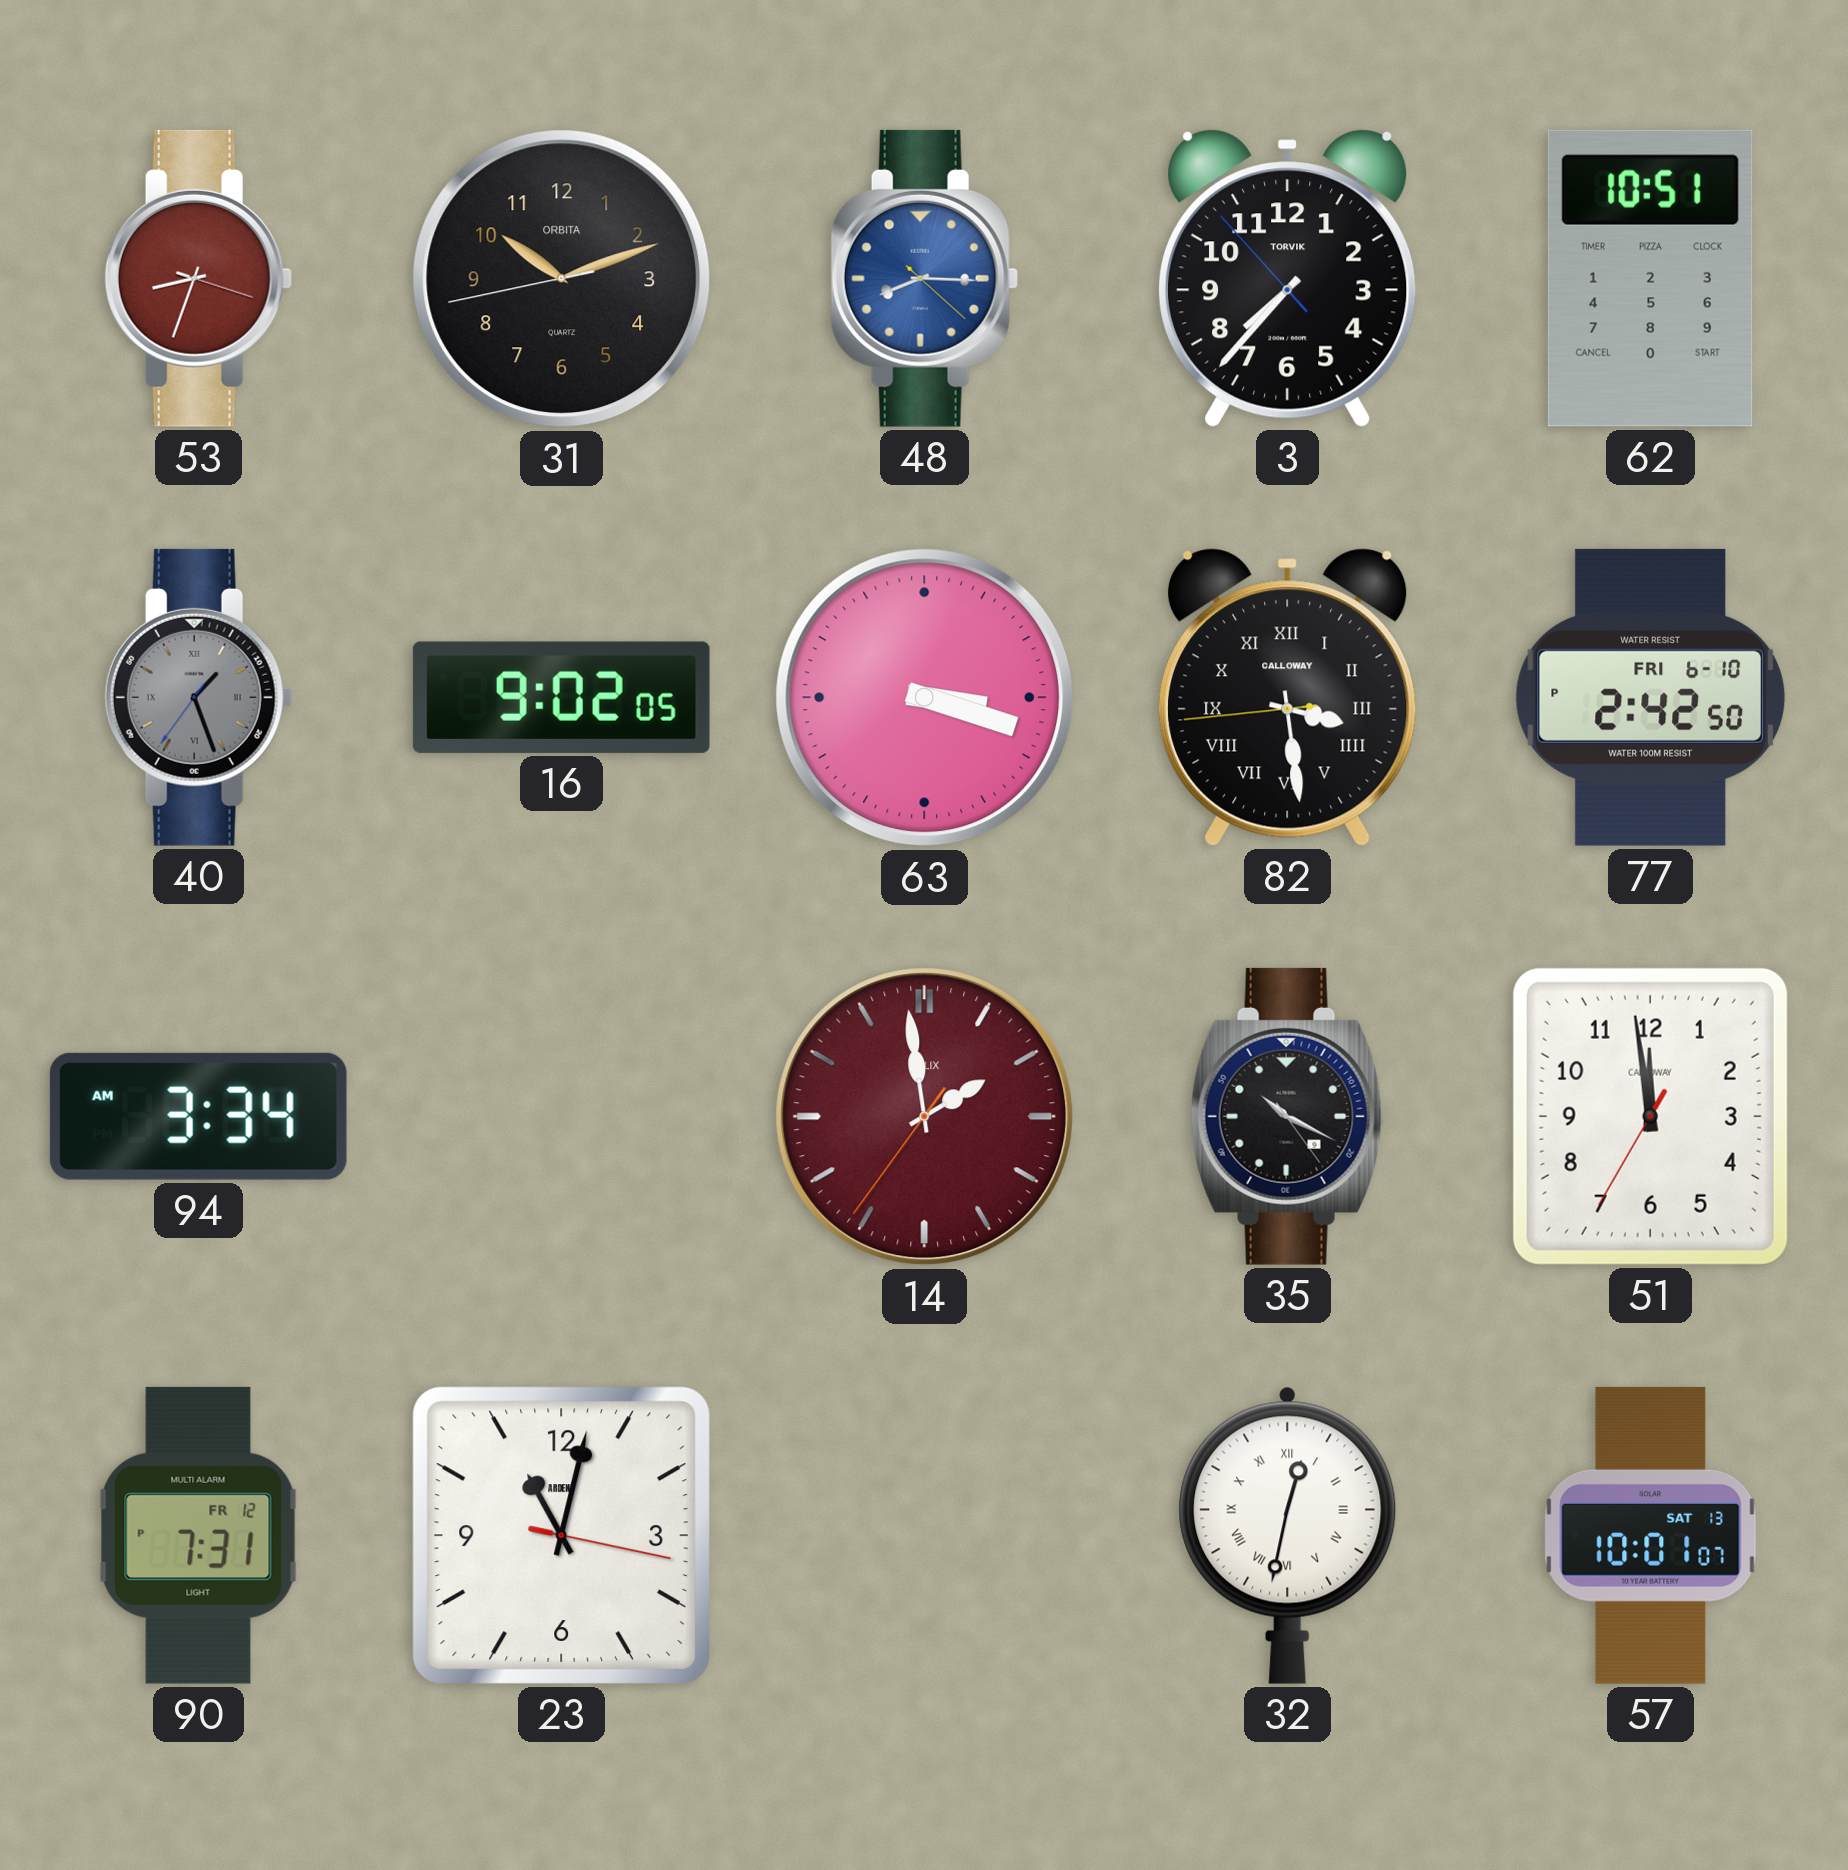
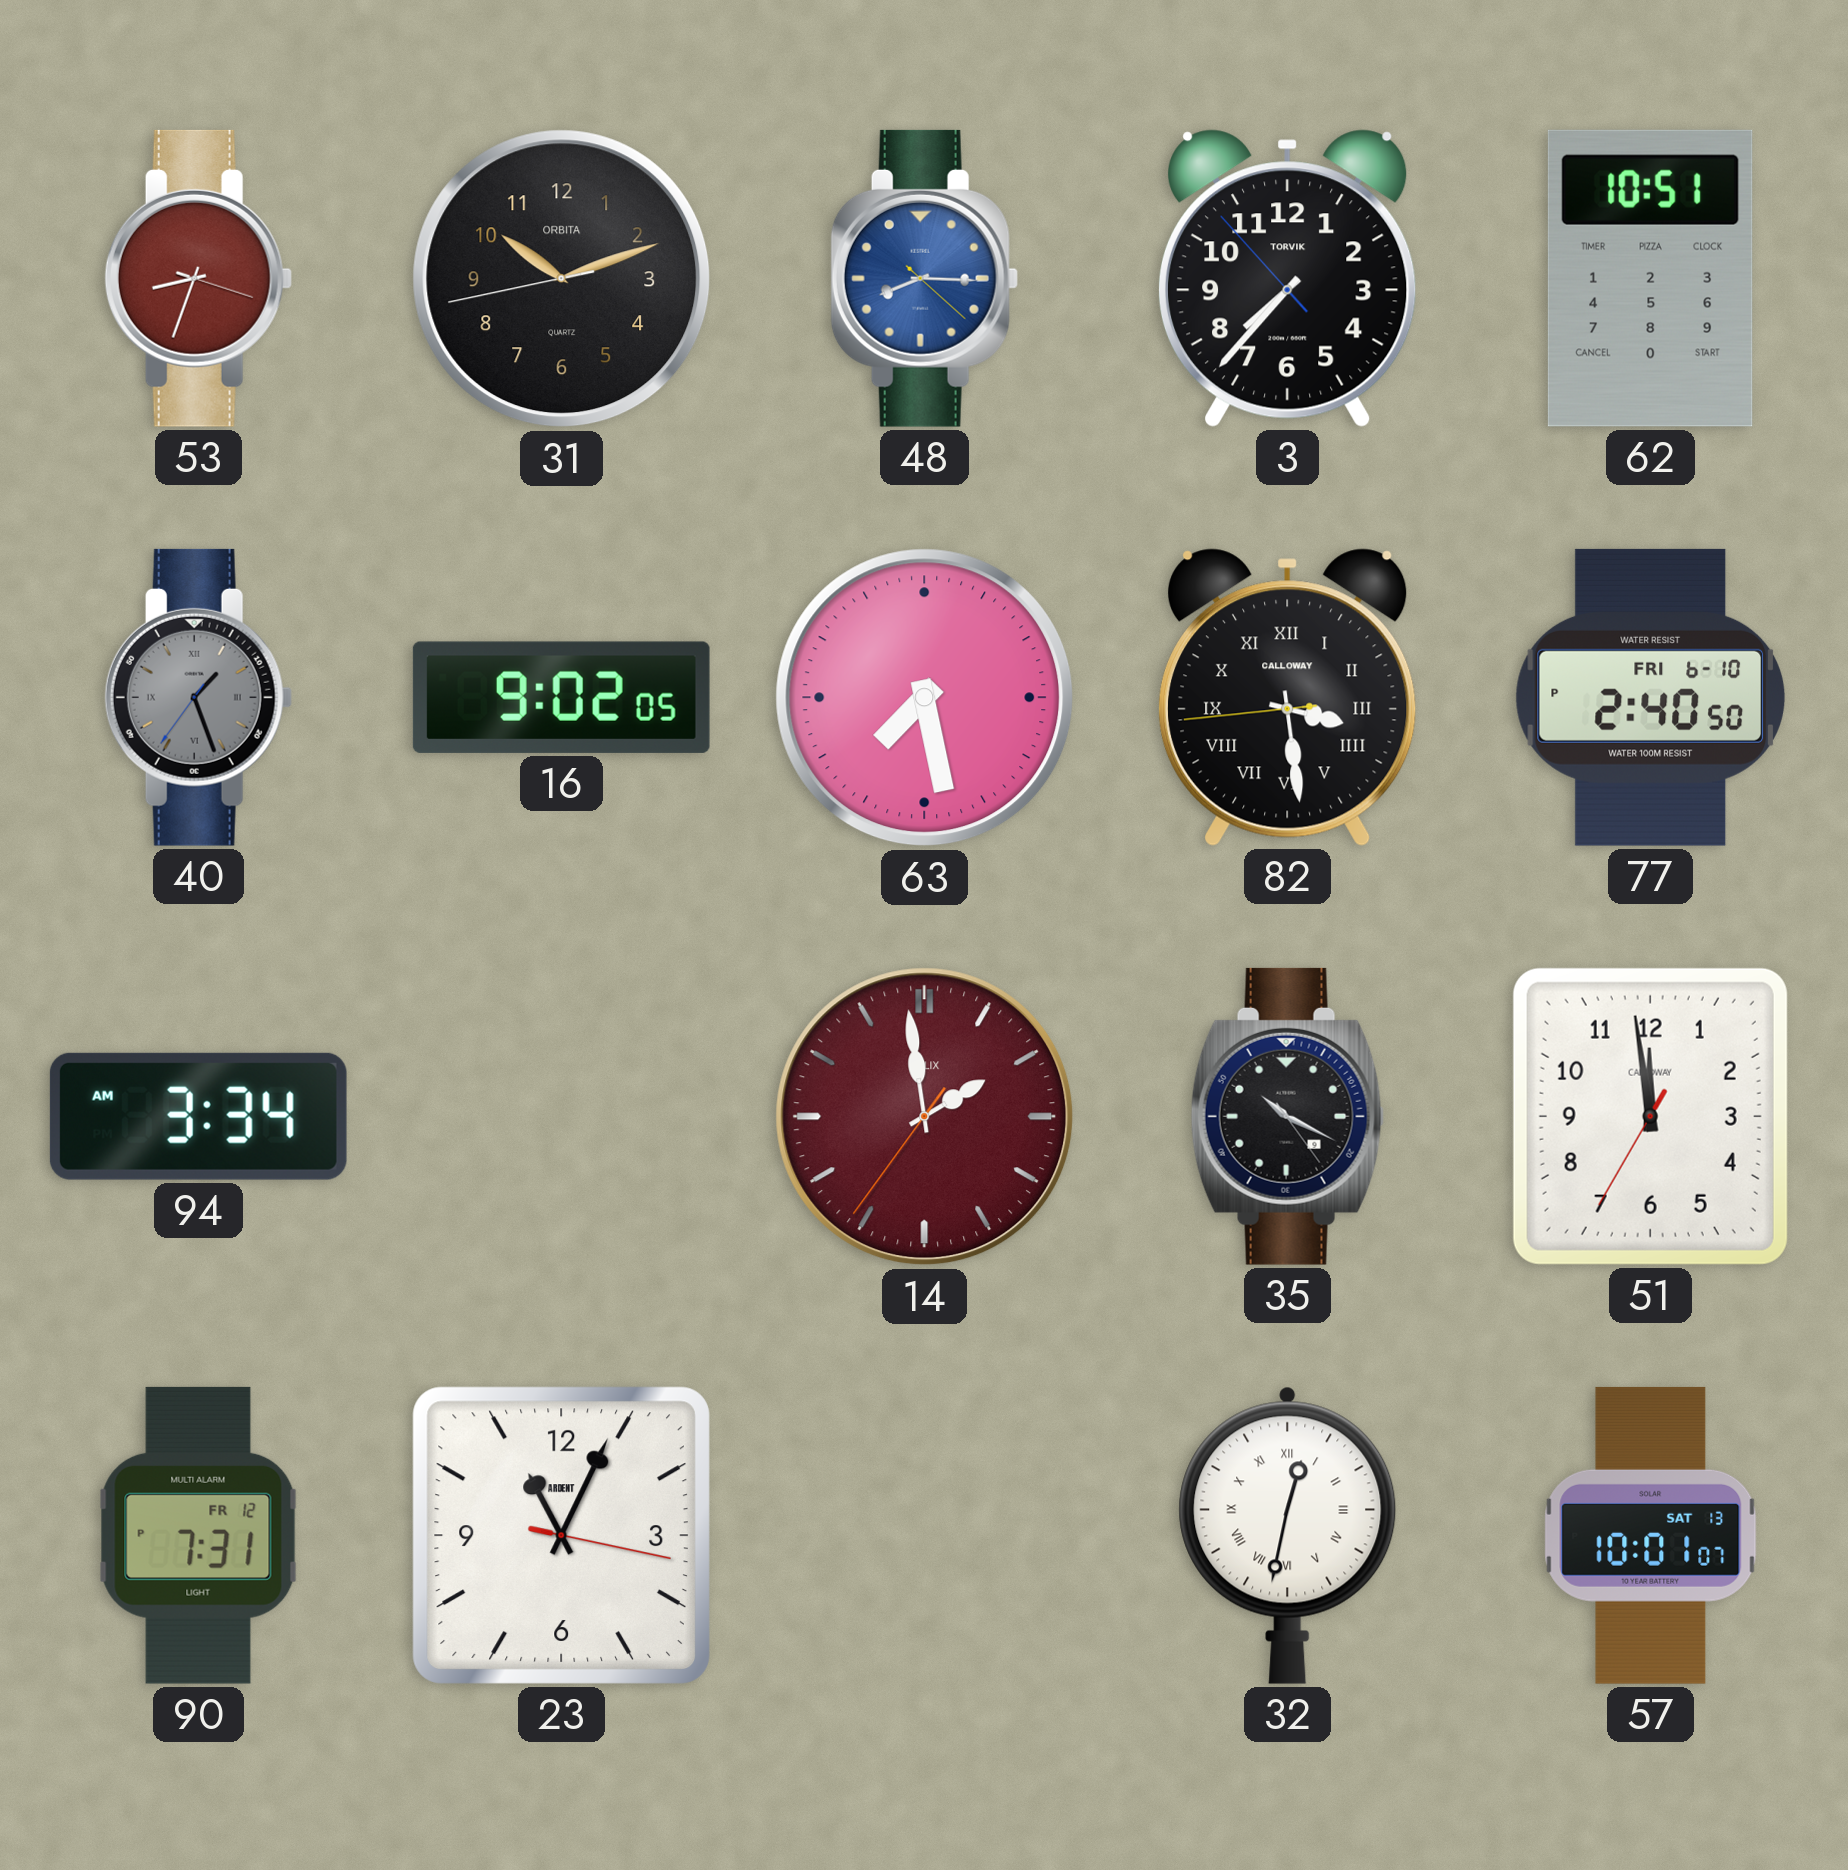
63: 3:18 -> 7:28
77: 2:42 -> 2:40
23: 11:02 -> 11:04
